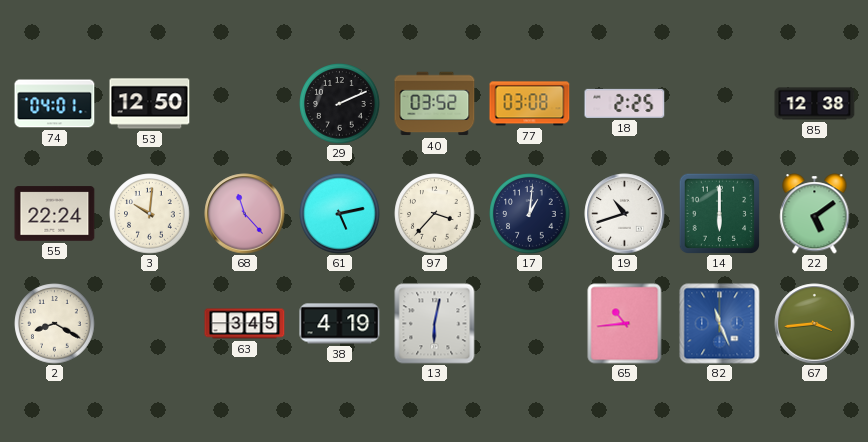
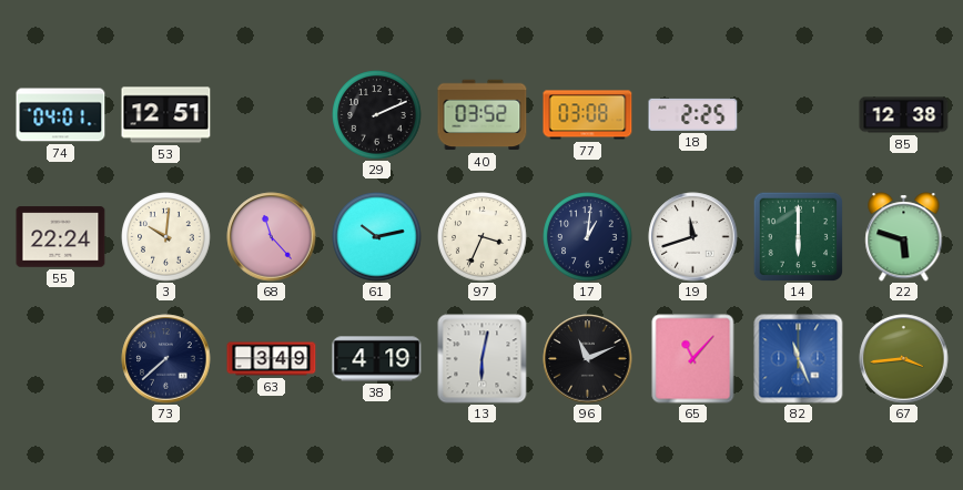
53: 12:50 -> 12:51
61: 5:13 -> 10:13
97: 3:37 -> 3:34
19: 10:42 -> 11:42
22: 5:09 -> 5:48
2: 8:20 -> none
73: none -> 7:38
63: 3:45 -> 3:49
96: none -> 11:11
65: 10:44 -> 11:07
